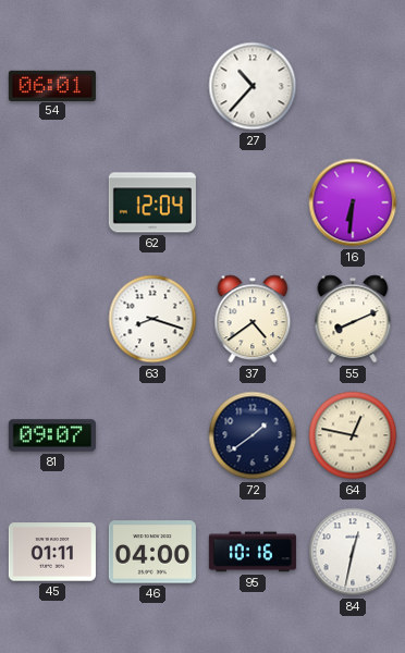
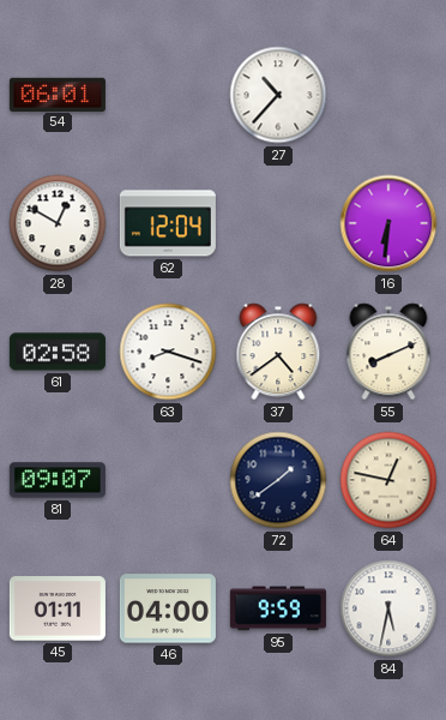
28: none -> 12:50
61: none -> 02:58
95: 10:16 -> 9:59
84: 12:32 -> 5:32
